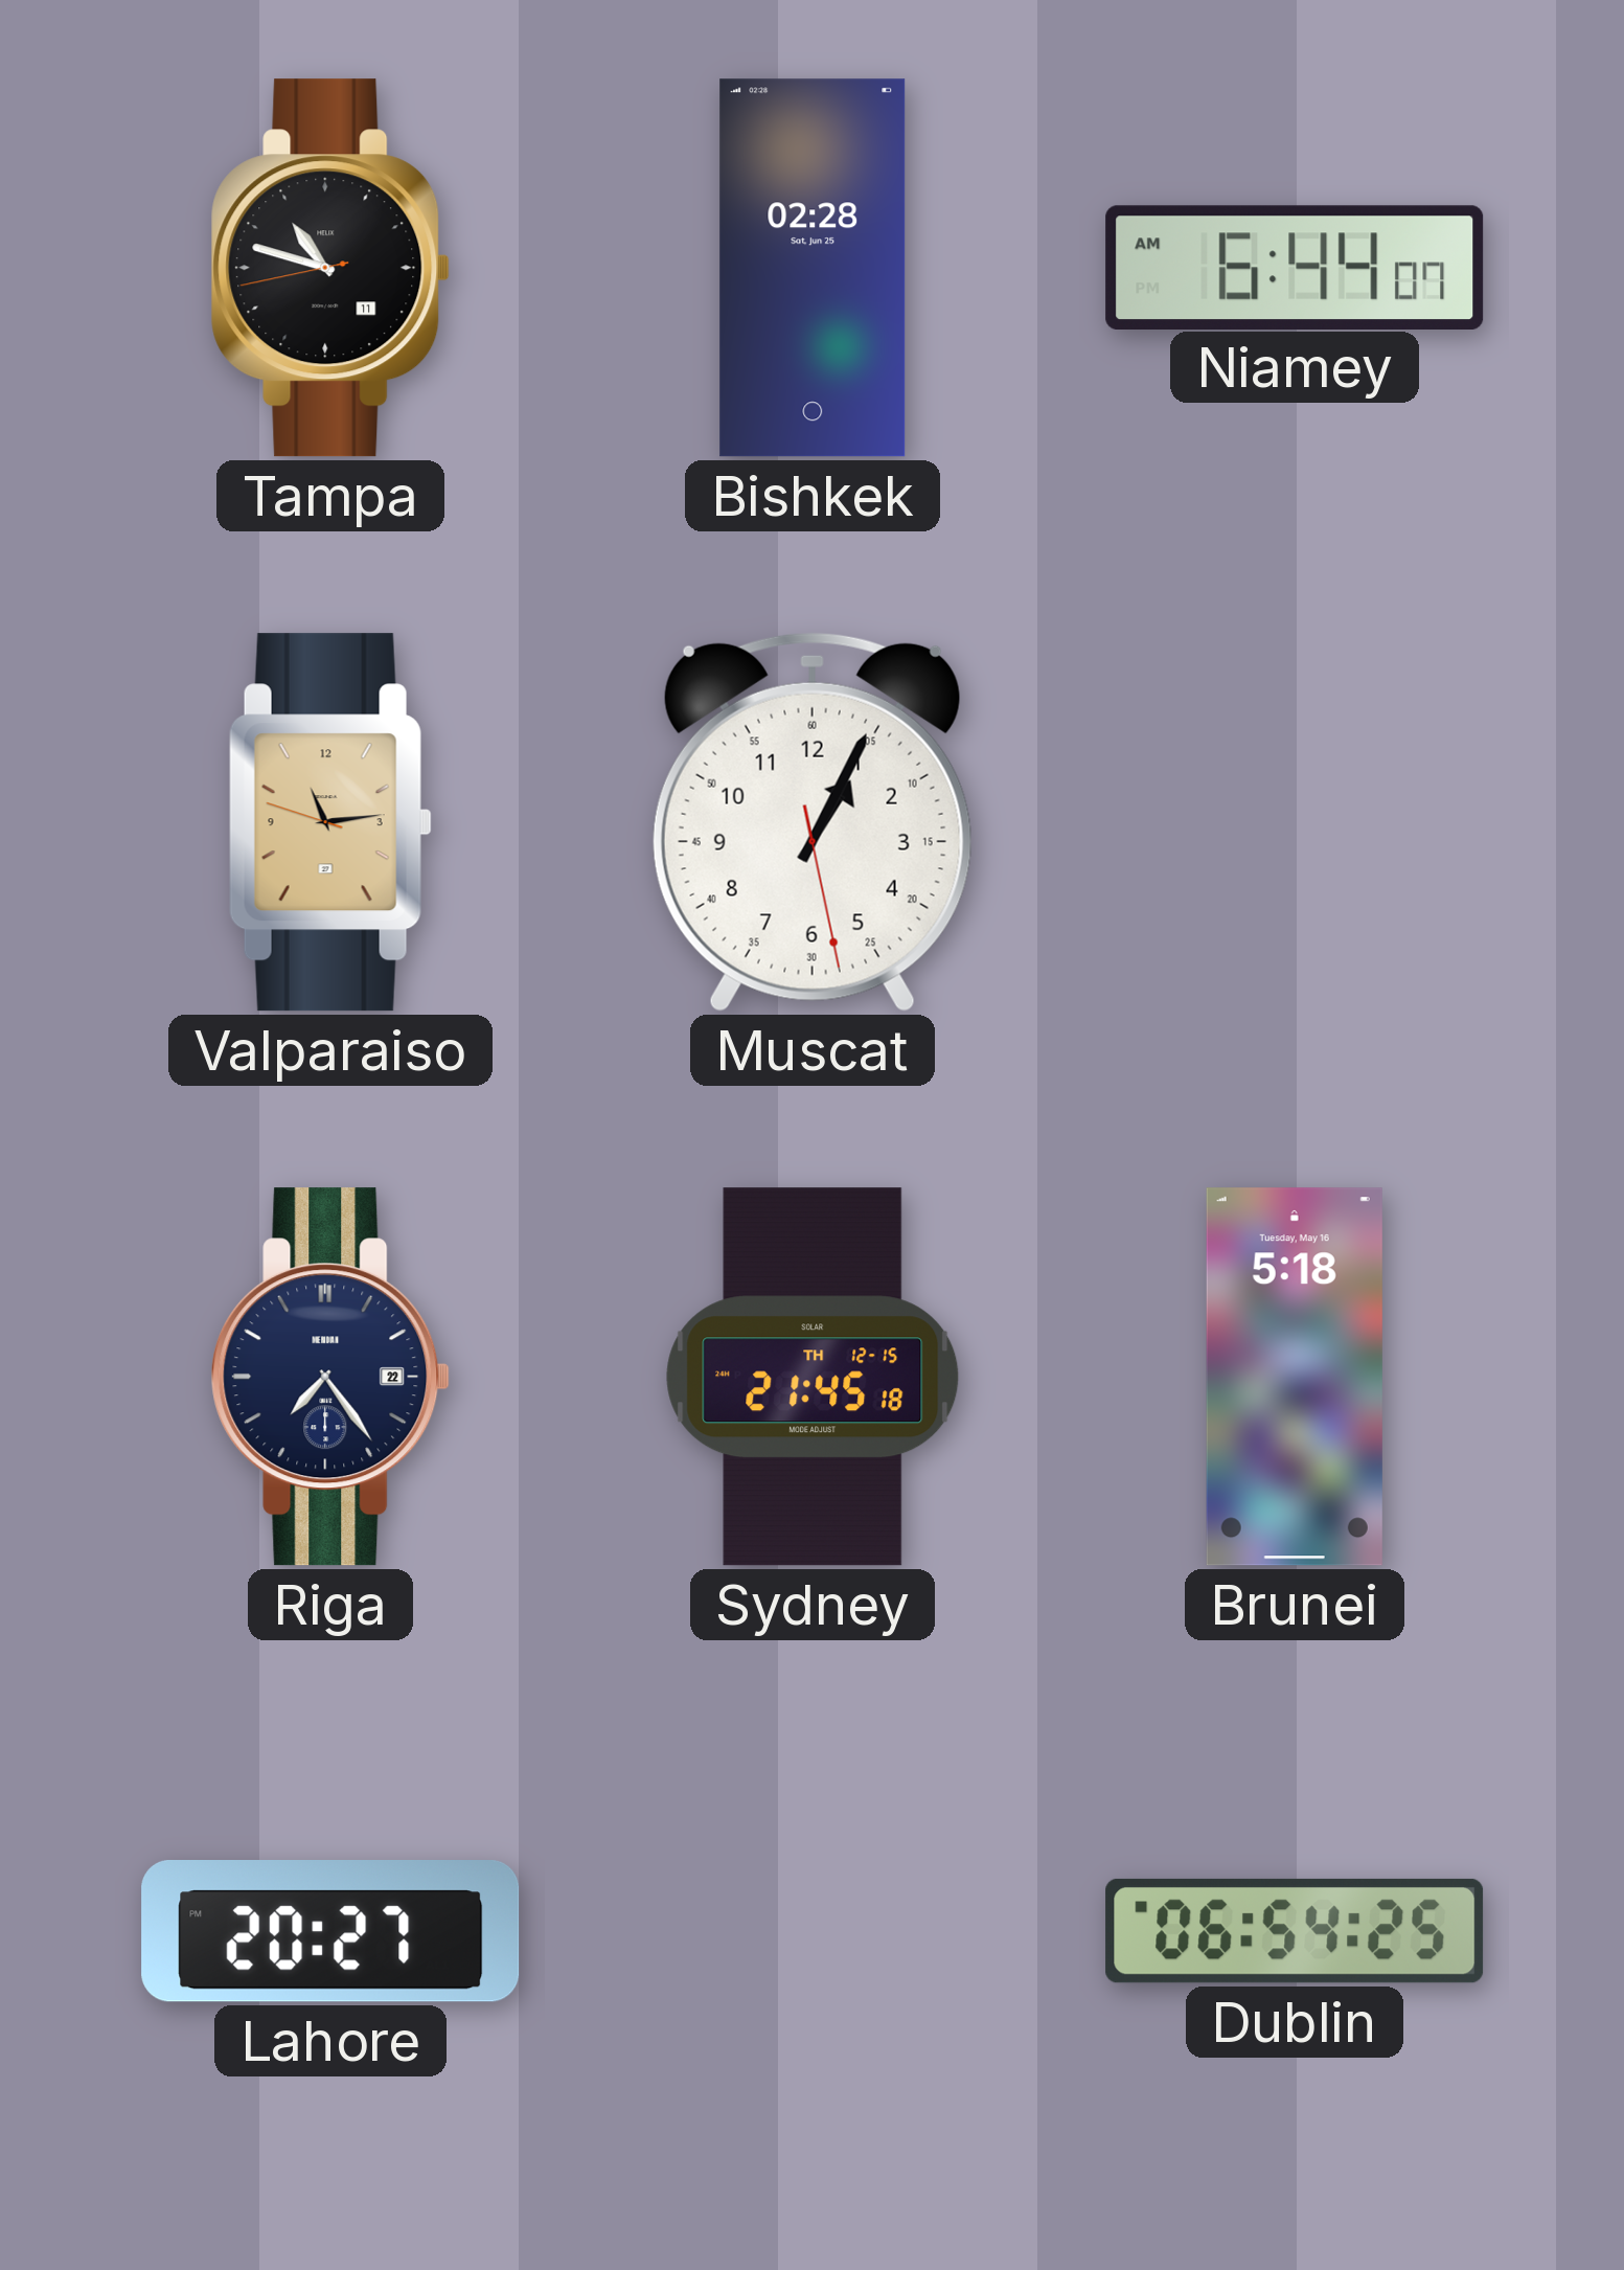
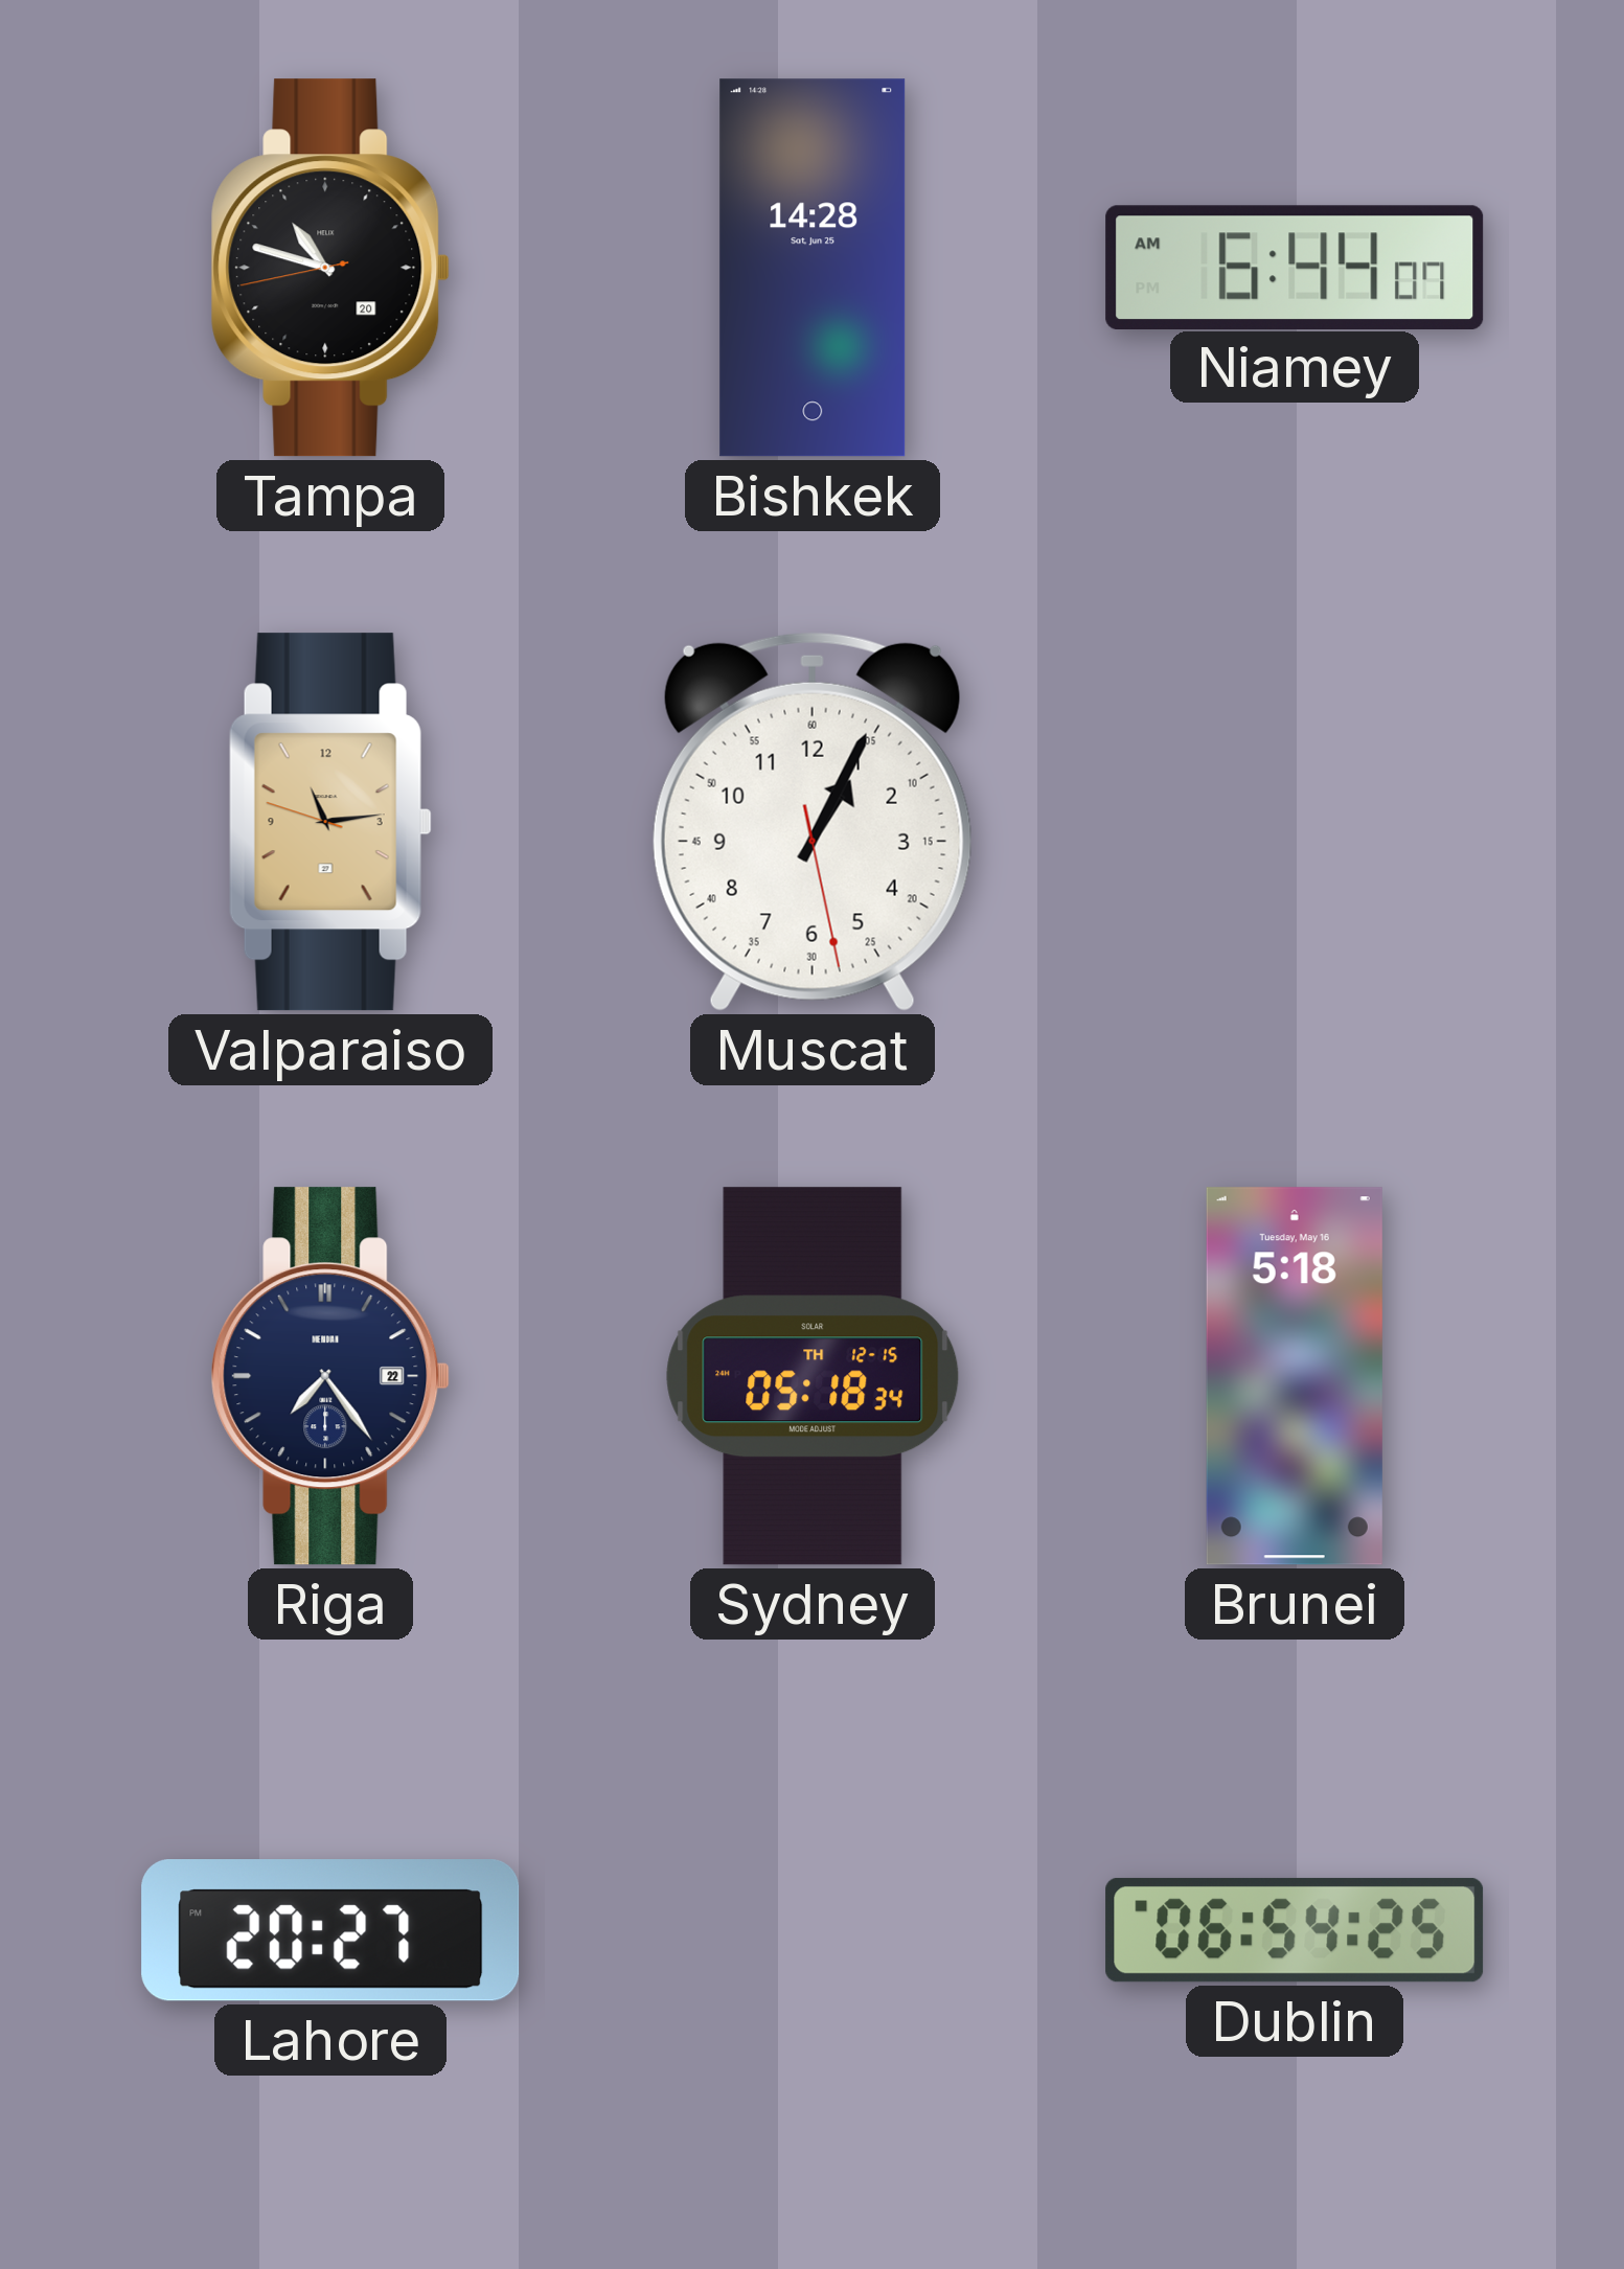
Tampa date: 11 -> 20
Bishkek: 02:28 -> 14:28
Sydney: 21:45 -> 05:18
